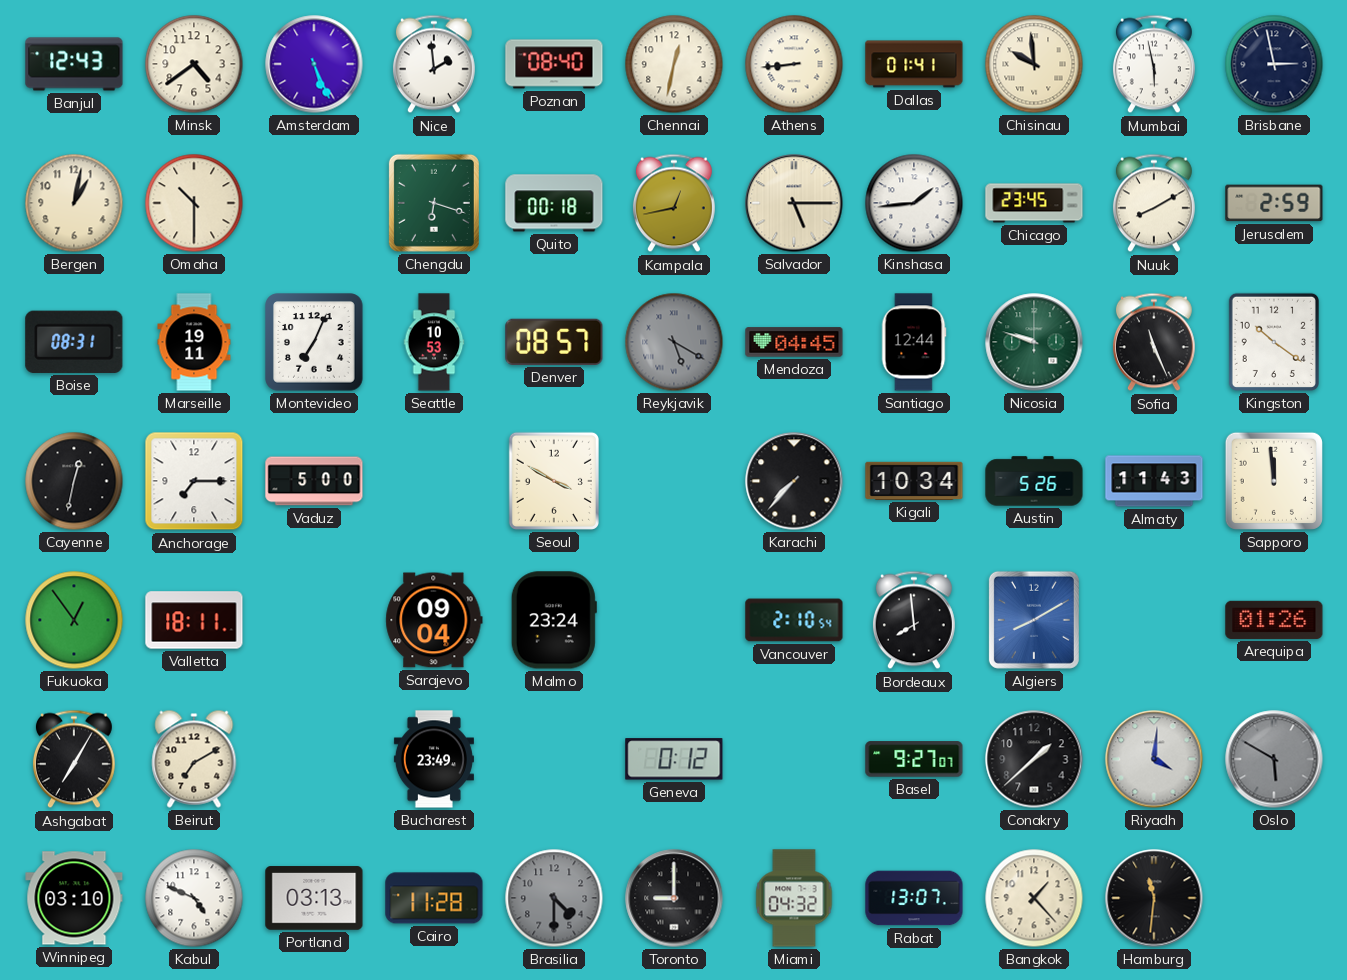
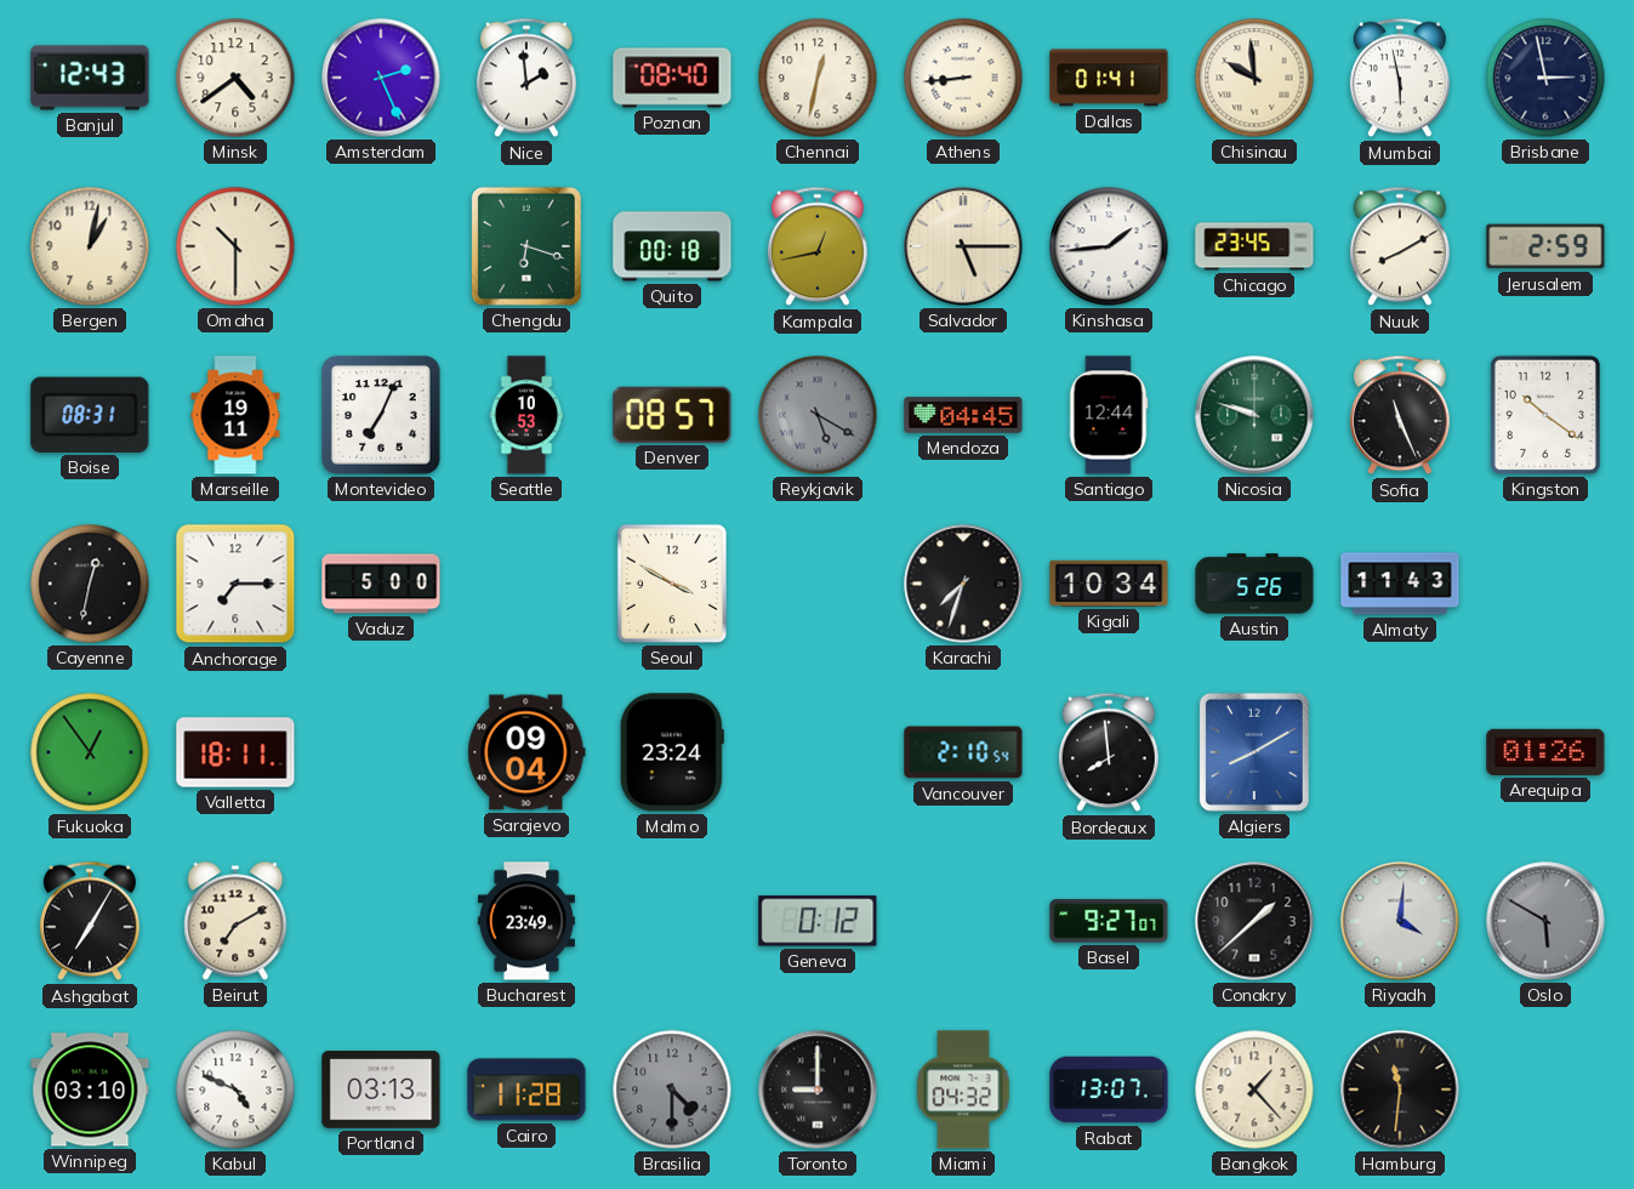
Amsterdam: 5:26 -> 2:26
Karachi: 7:37 -> 7:33
Sapporo: 11:59 -> none
